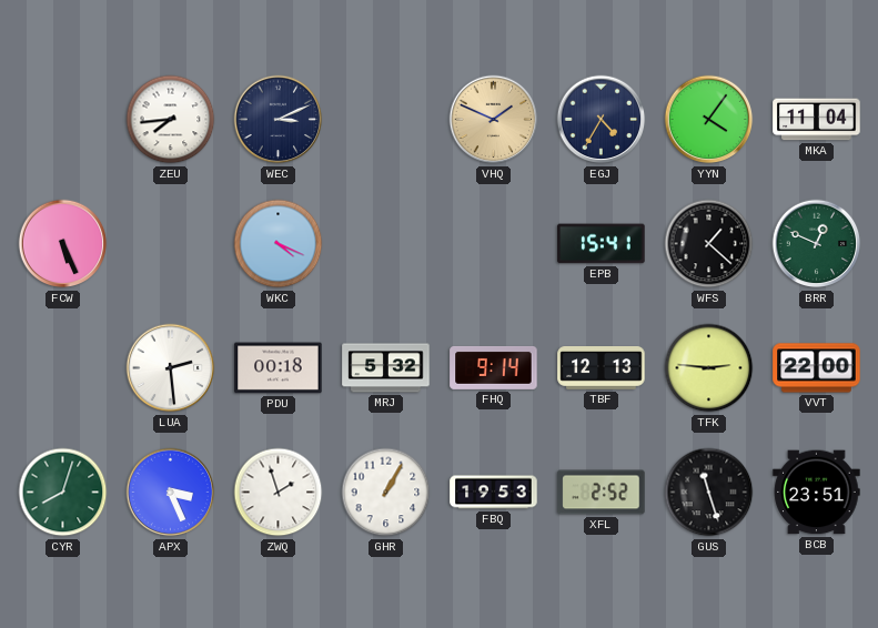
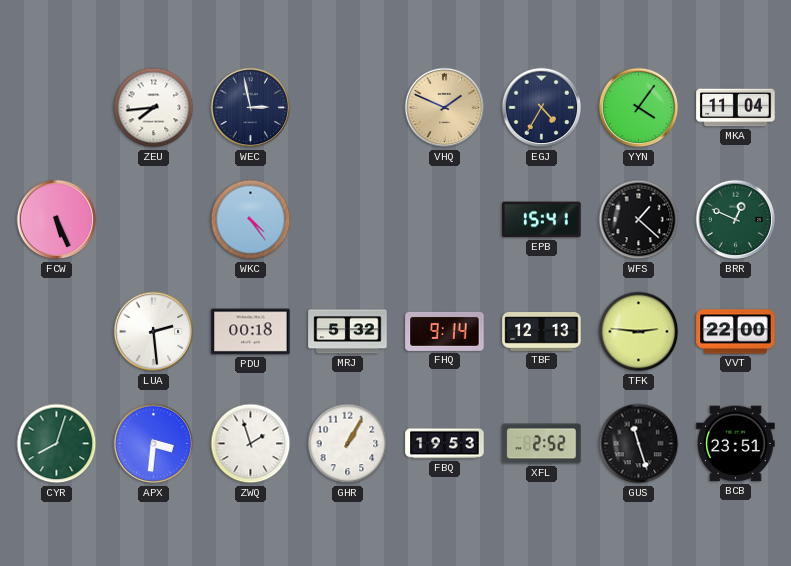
WEC: 3:11 -> 2:58
WKC: 4:19 -> 4:24
APX: 3:26 -> 3:31
